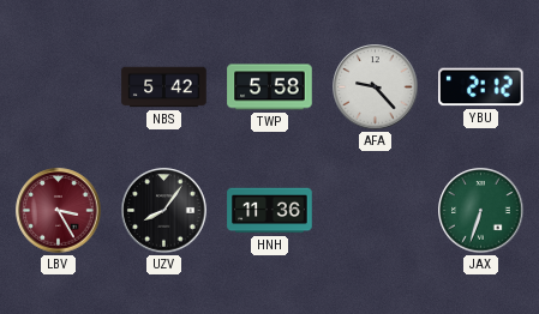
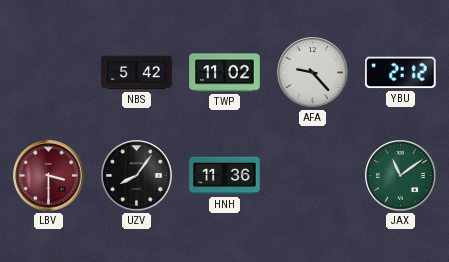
TWP: 5:58 -> 11:02
LBV: 3:25 -> 3:30
JAX: 6:33 -> 11:09
